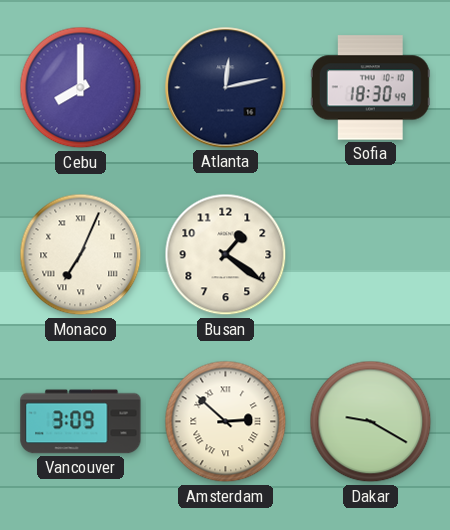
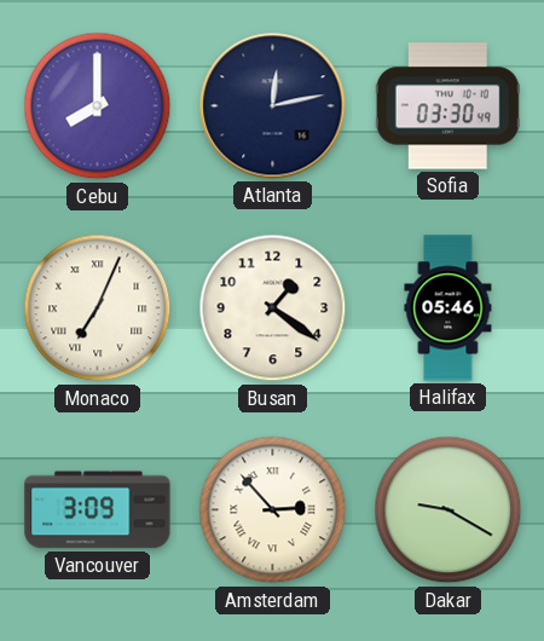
Sofia: 18:30 -> 03:30
Halifax: none -> 05:46
Amsterdam: 2:52 -> 2:53
